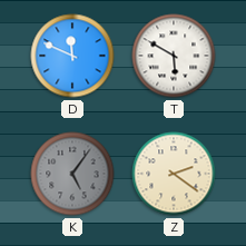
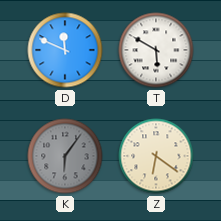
K: 5:06 -> 6:06
Z: 2:21 -> 6:21
